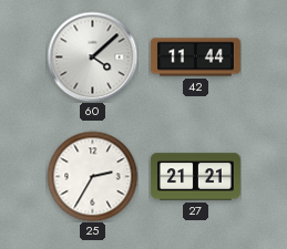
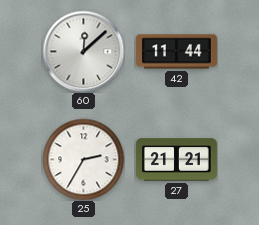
60: 4:08 -> 12:08
